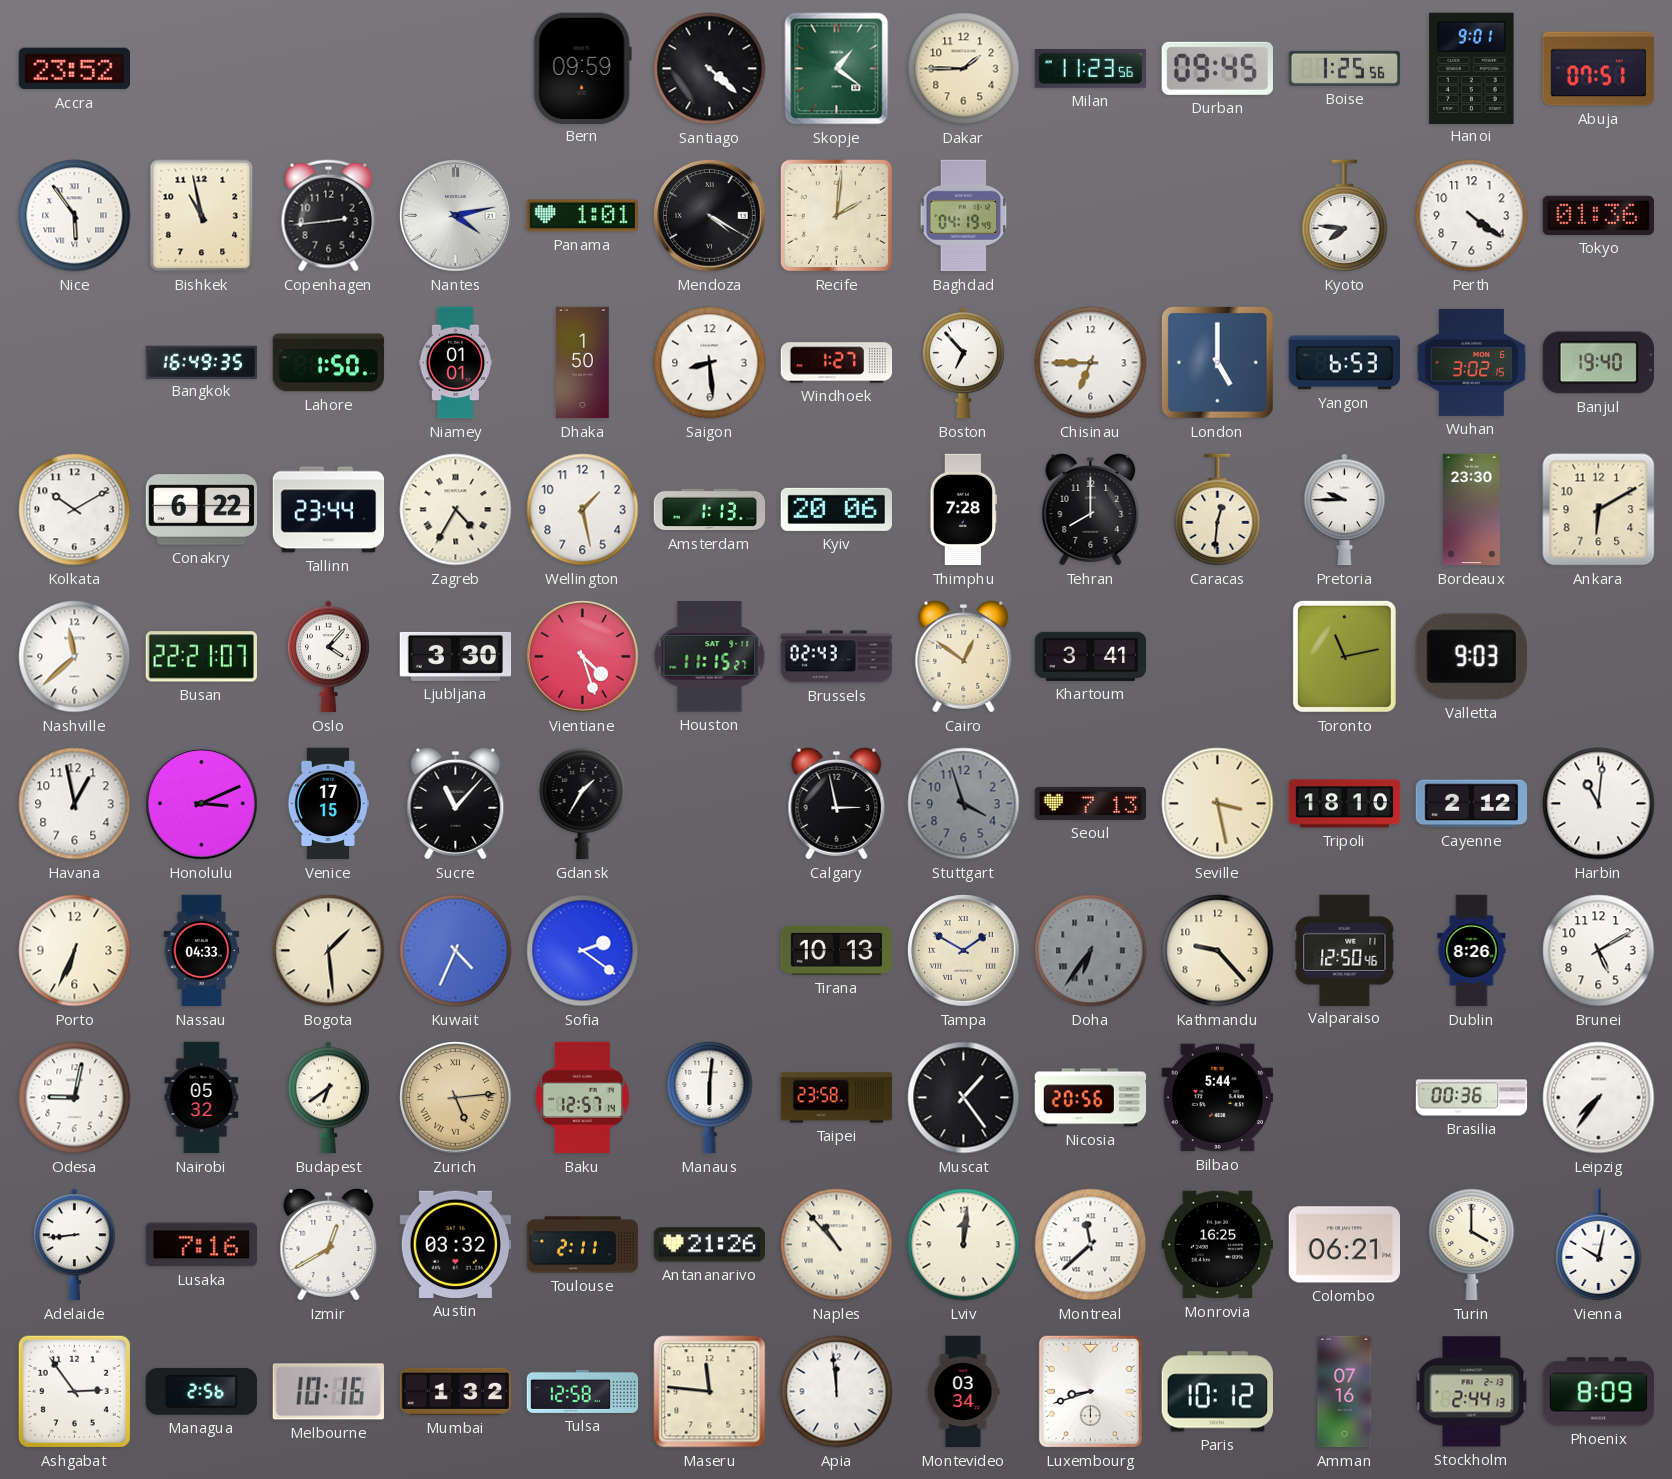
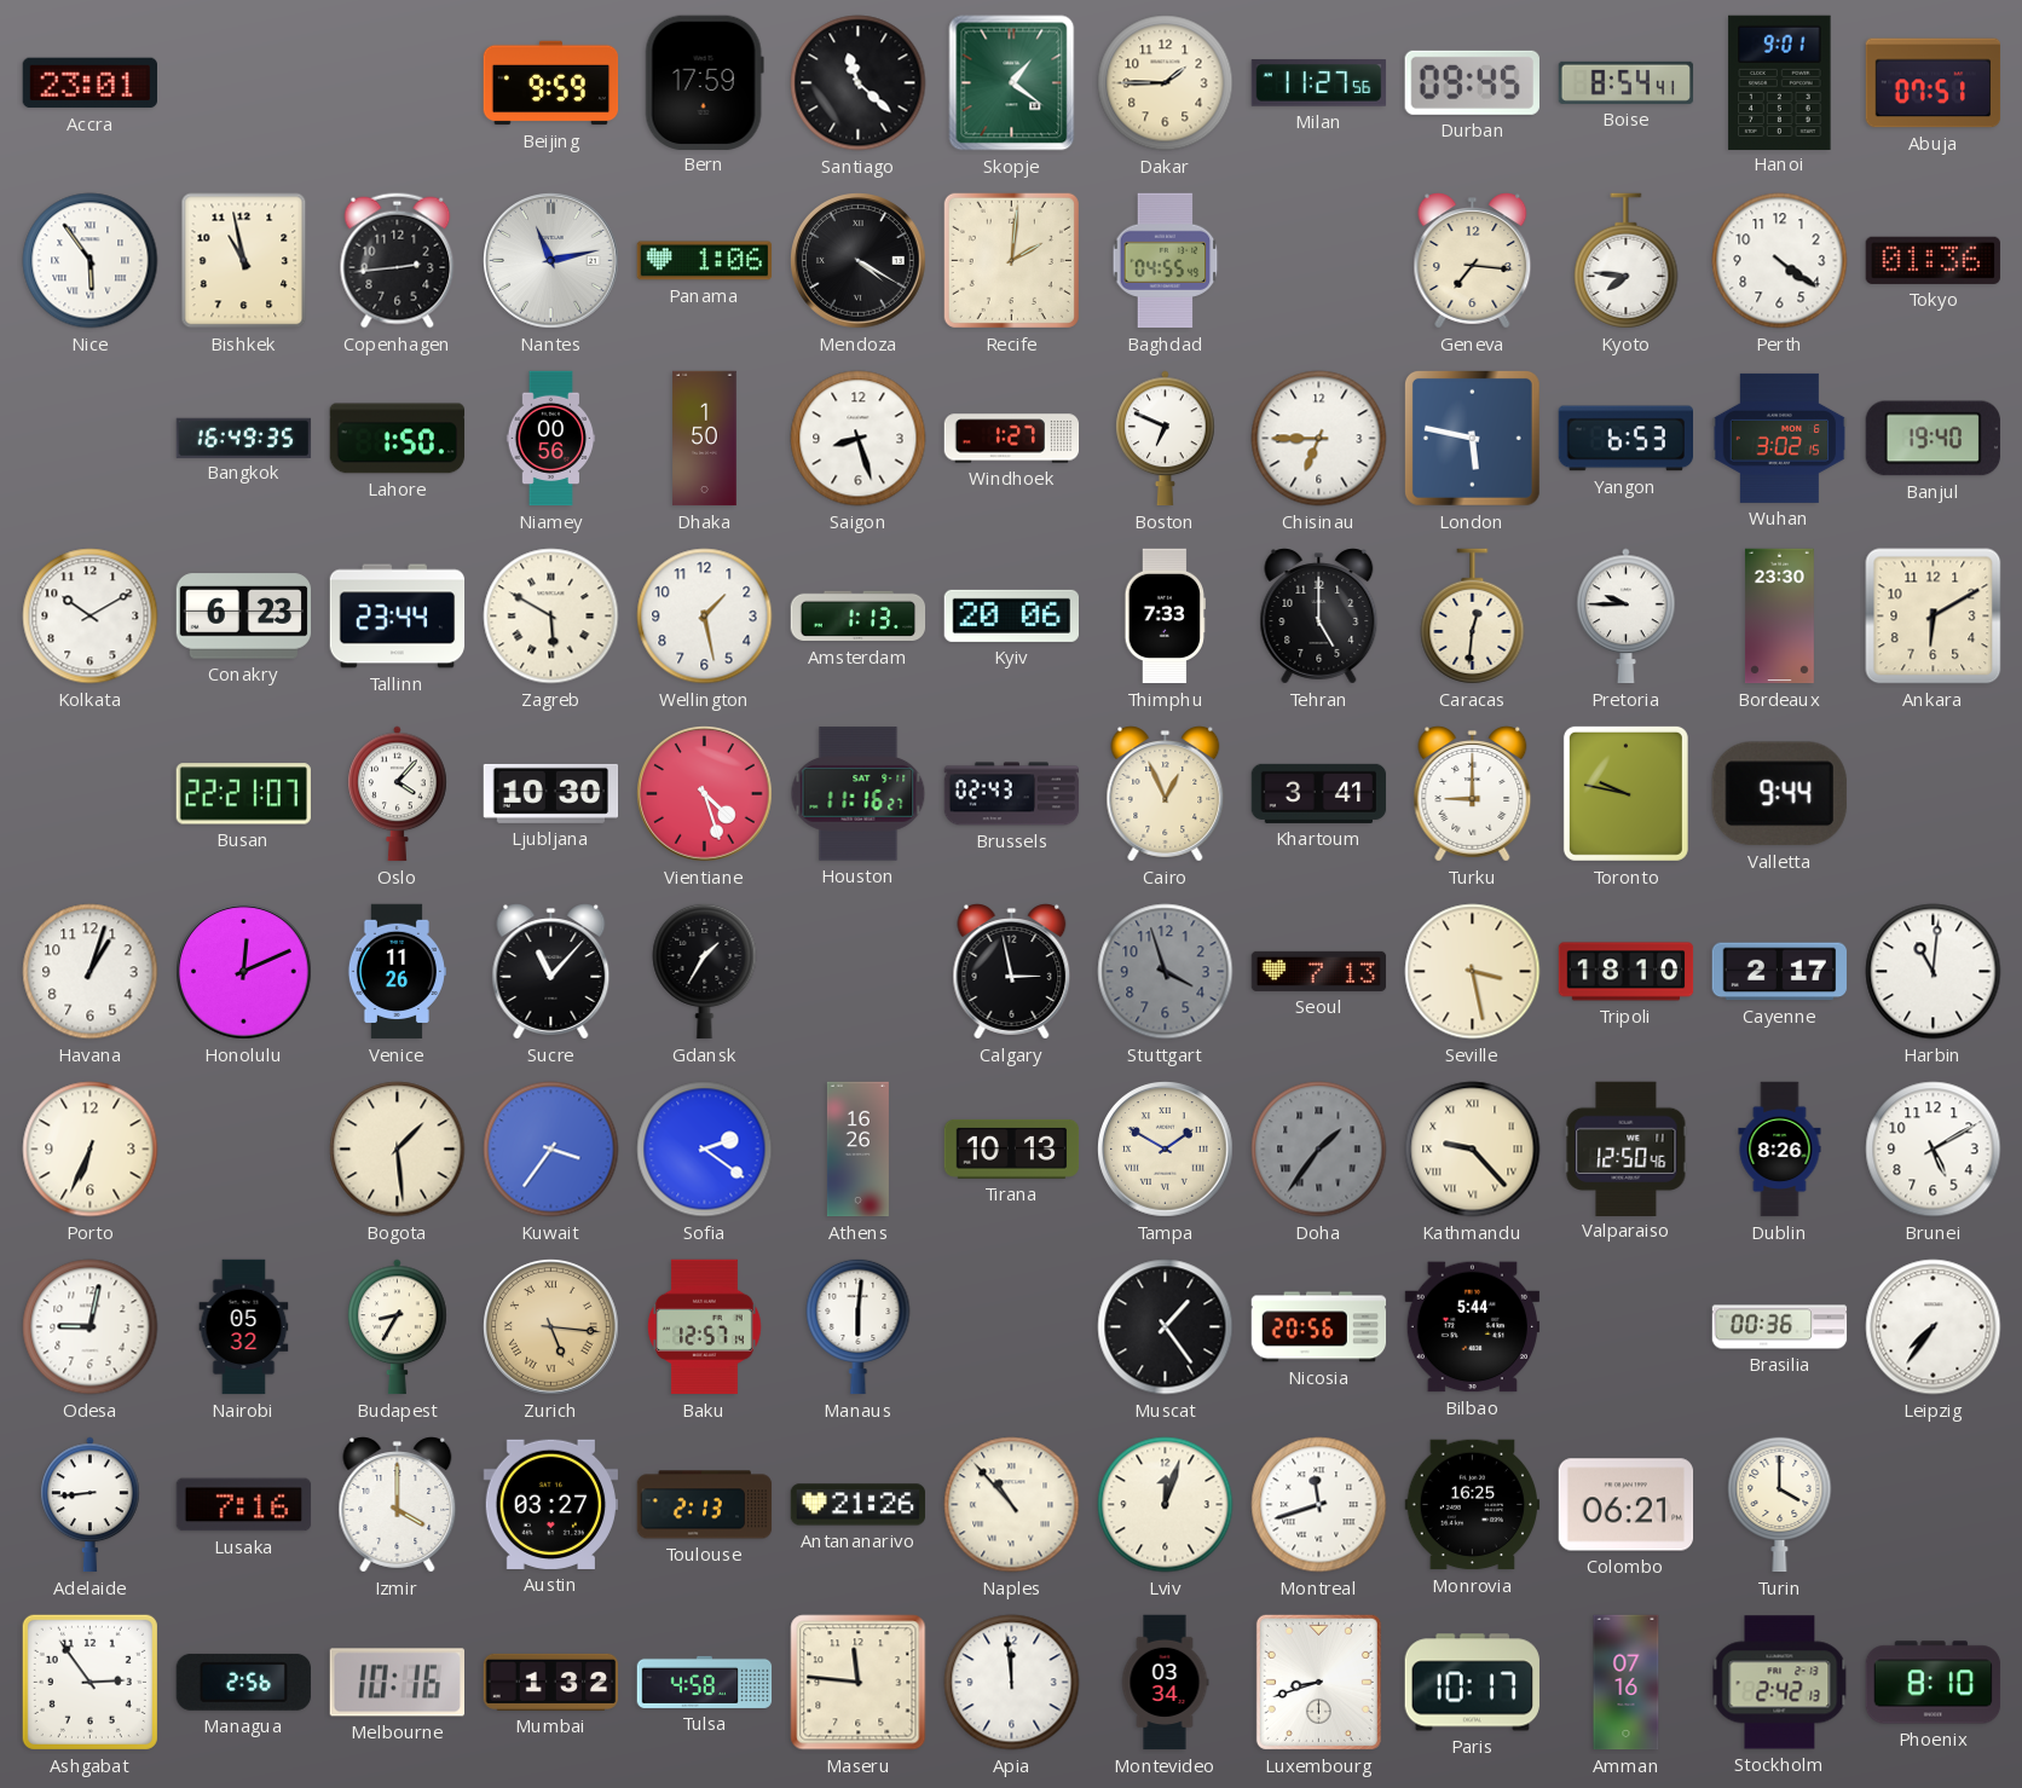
Accra: 23:52 -> 23:01
Beijing: none -> 9:59
Bern: 09:59 -> 17:59
Santiago: 4:22 -> 11:22
Milan: 11:23 -> 11:27
Boise: 1:25 -> 8:54
Nantes: 4:13 -> 11:13
Panama: 1:01 -> 1:06
Baghdad: 04:19 -> 04:55
Geneva: none -> 7:16
Niamey: 01:01 -> 00:56
Saigon: 8:29 -> 8:27
Boston: 6:53 -> 6:49
London: 5:00 -> 5:47
Conakry: 6:22 -> 6:23
Zagreb: 4:35 -> 5:50
Thimphu: 7:28 -> 7:33
Tehran: 8:00 -> 5:00
Nashville: 11:38 -> none
Ljubljana: 3:30 -> 10:30
Houston: 11:15 -> 11:16
Cairo: 12:51 -> 12:56
Turku: none -> 9:00
Toronto: 11:13 -> 9:47
Valletta: 9:03 -> 9:44
Havana: 12:58 -> 1:03
Honolulu: 3:11 -> 12:11
Venice: 17:15 -> 11:26
Cayenne: 2:12 -> 2:17
Nassau: 04:33 -> none
Kuwait: 4:34 -> 3:36
Athens: none -> 16:26
Doha: 6:36 -> 1:36
Kathmandu numerals: Arabic -> Roman
Budapest: 6:39 -> 8:35
Zurich: 5:14 -> 5:16
Taipei: 23:58 -> none
Izmir: 12:40 -> 4:00
Austin: 03:32 -> 03:27
Toulouse: 2:11 -> 2:13
Lviv: 12:01 -> 12:03
Montreal: 11:38 -> 11:42
Vienna: 10:02 -> none
Tulsa: 12:58 -> 4:58
Paris: 10:12 -> 10:17
Stockholm: 2:44 -> 2:42
Phoenix: 8:09 -> 8:10
